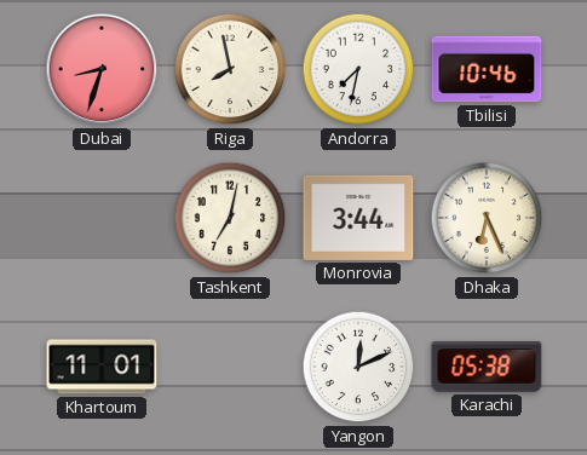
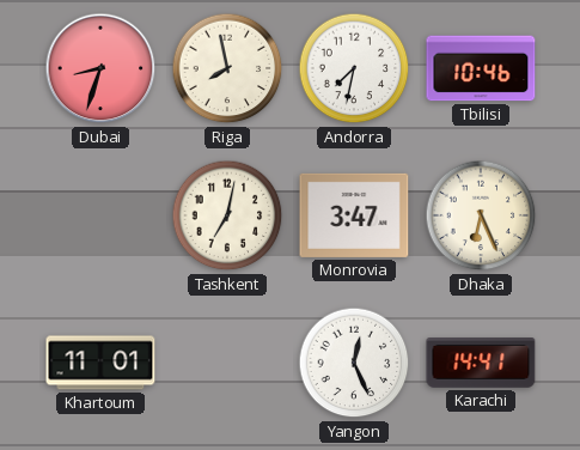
Monrovia: 3:44 -> 3:47
Yangon: 12:11 -> 12:26
Karachi: 05:38 -> 14:41
